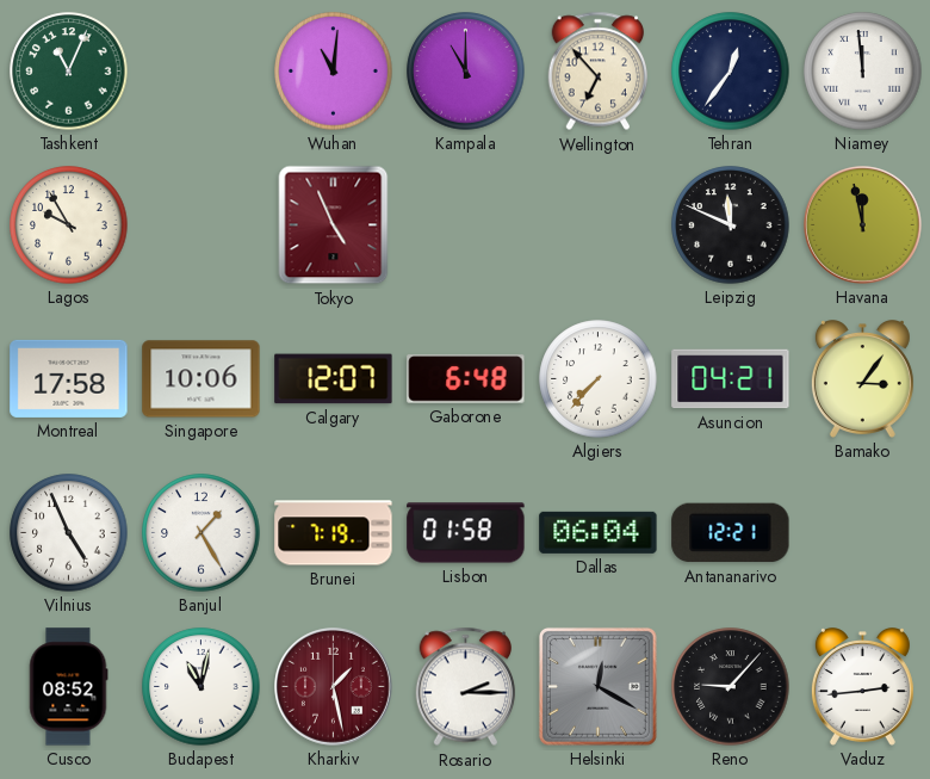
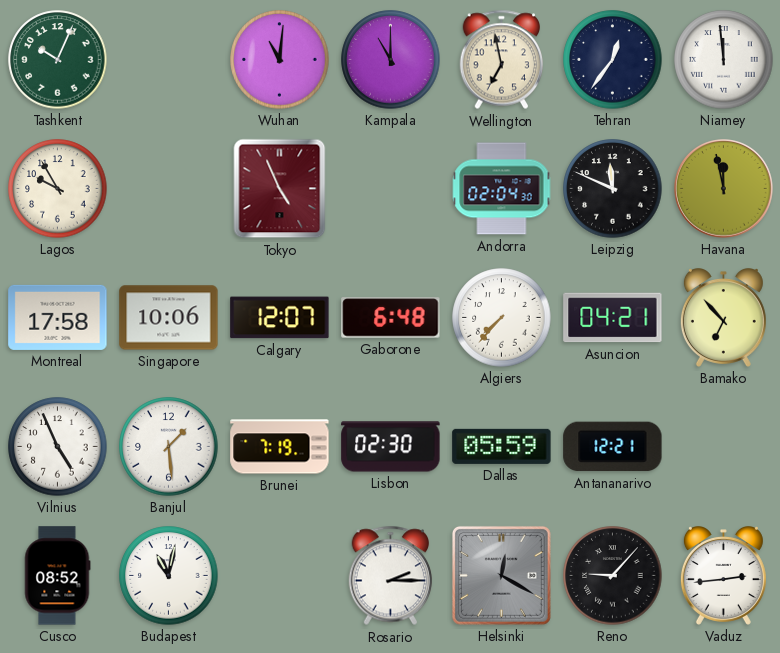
Tashkent: 11:04 -> 10:04
Wellington: 6:53 -> 6:58
Andorra: none -> 02:04
Bamako: 3:06 -> 6:53
Banjul: 1:25 -> 1:29
Lisbon: 01:58 -> 02:30
Dallas: 06:04 -> 05:59
Kharkiv: 1:28 -> none
